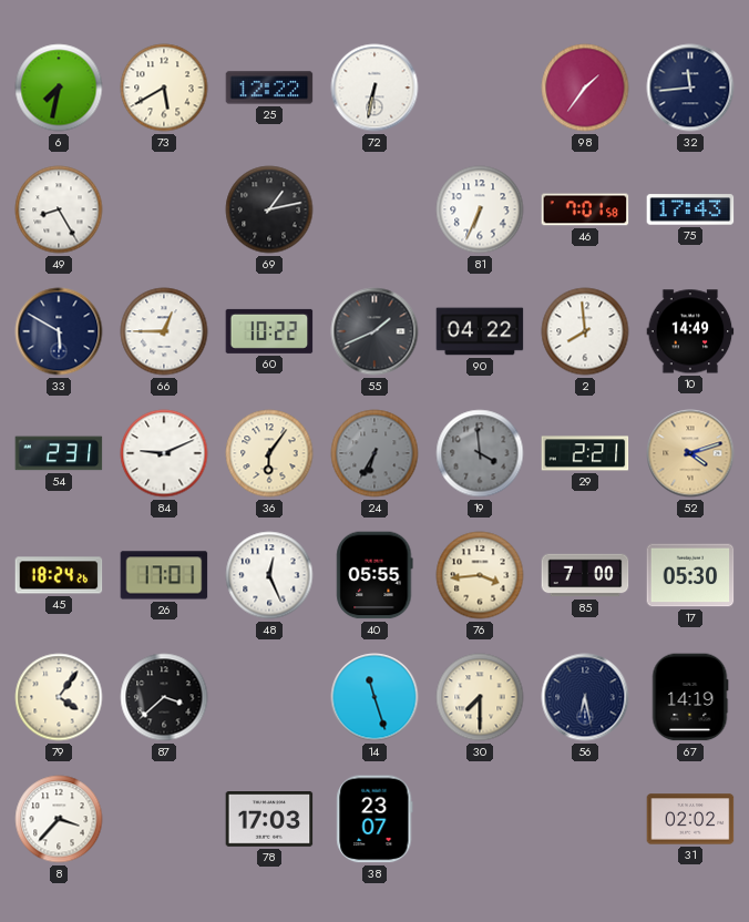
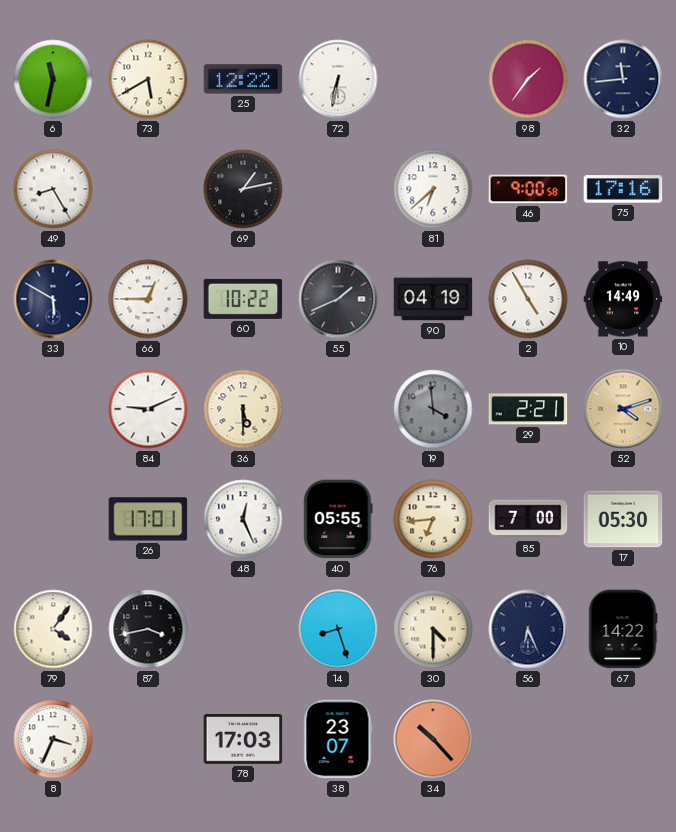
6: 7:32 -> 11:32
81: 6:34 -> 6:38
46: 7:01 -> 9:00
75: 17:43 -> 17:16
90: 04:22 -> 04:19
2: 7:59 -> 4:55
54: 2:31 -> none
36: 6:06 -> 5:30
24: 6:35 -> none
45: 18:24 -> none
76: 3:44 -> 6:44
87: 3:38 -> 3:43
14: 11:27 -> 8:27
30: 7:30 -> 4:30
56: 6:28 -> 6:26
67: 14:19 -> 14:22
8: 3:37 -> 3:34
34: none -> 10:23
31: 02:02 -> none
